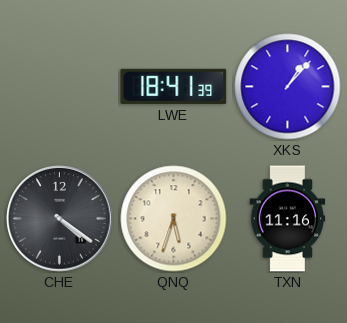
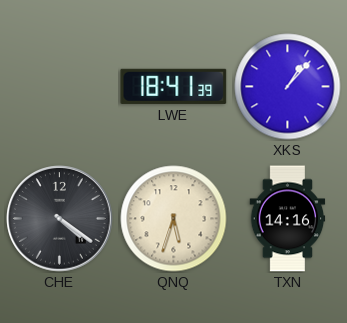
TXN: 11:16 -> 14:16
